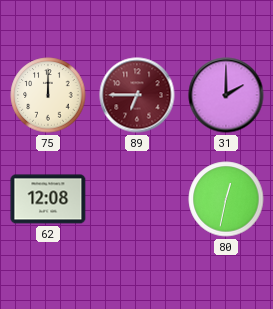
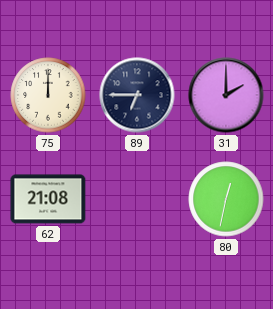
89 dial: burgundy -> navy
62: 12:08 -> 21:08
